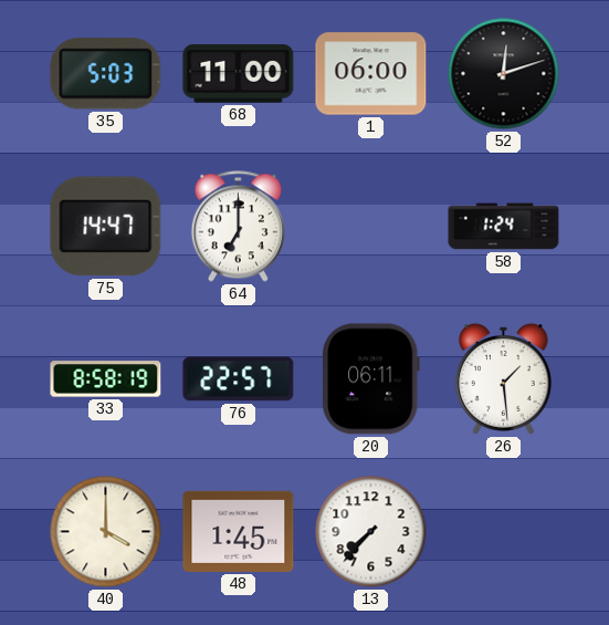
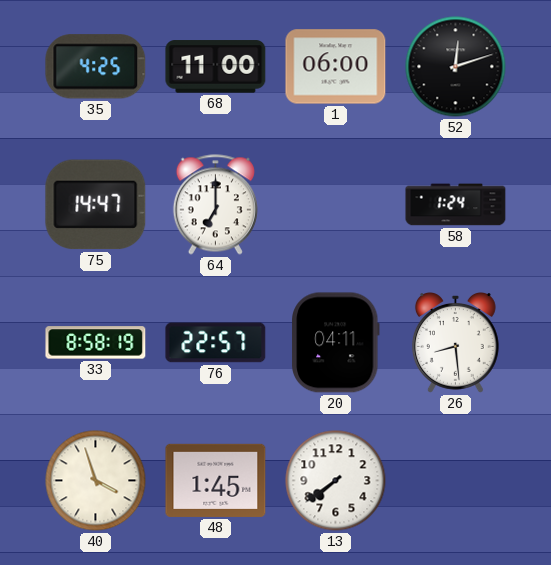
35: 5:03 -> 4:25
20: 06:11 -> 04:11
26: 1:29 -> 8:29
40: 4:00 -> 3:57
13: 7:37 -> 7:39
